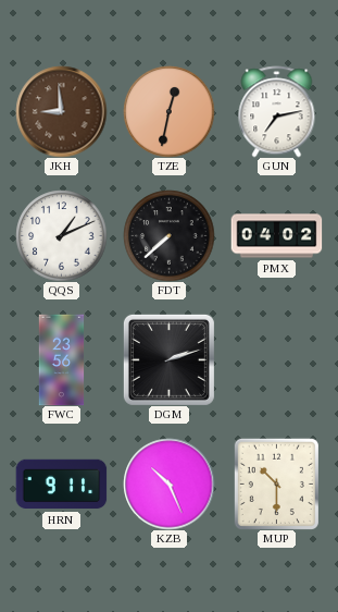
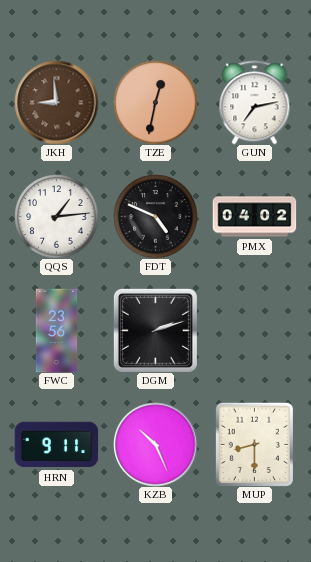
QQS: 1:11 -> 1:14
FDT: 7:38 -> 4:49
MUP: 10:30 -> 8:30
